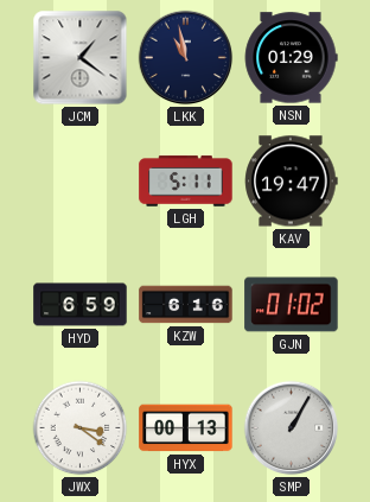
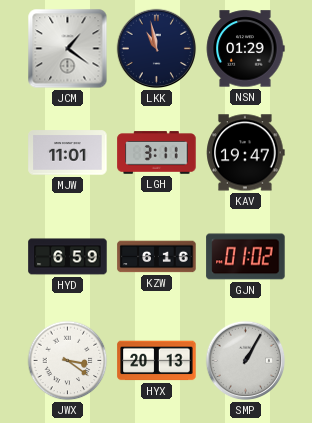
MJW: none -> 11:01
LGH: 5:11 -> 3:11
HYX: 00:13 -> 20:13
